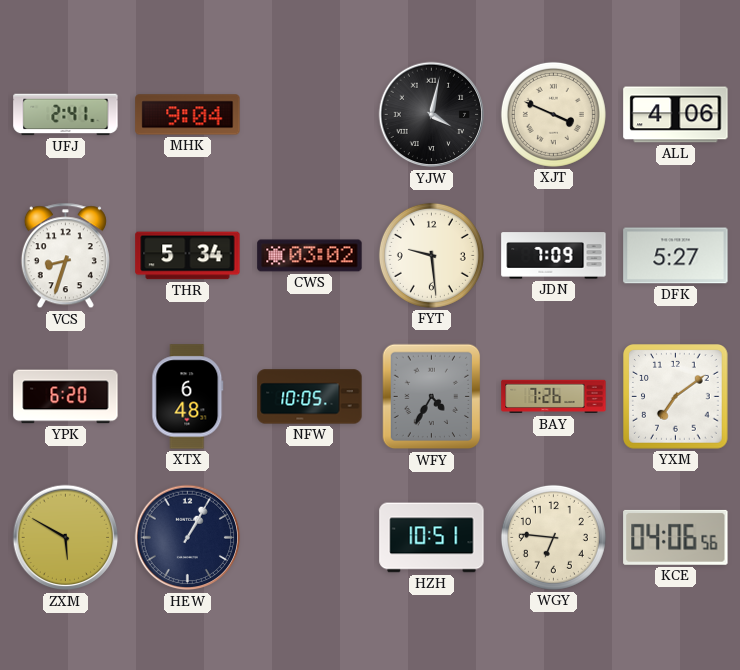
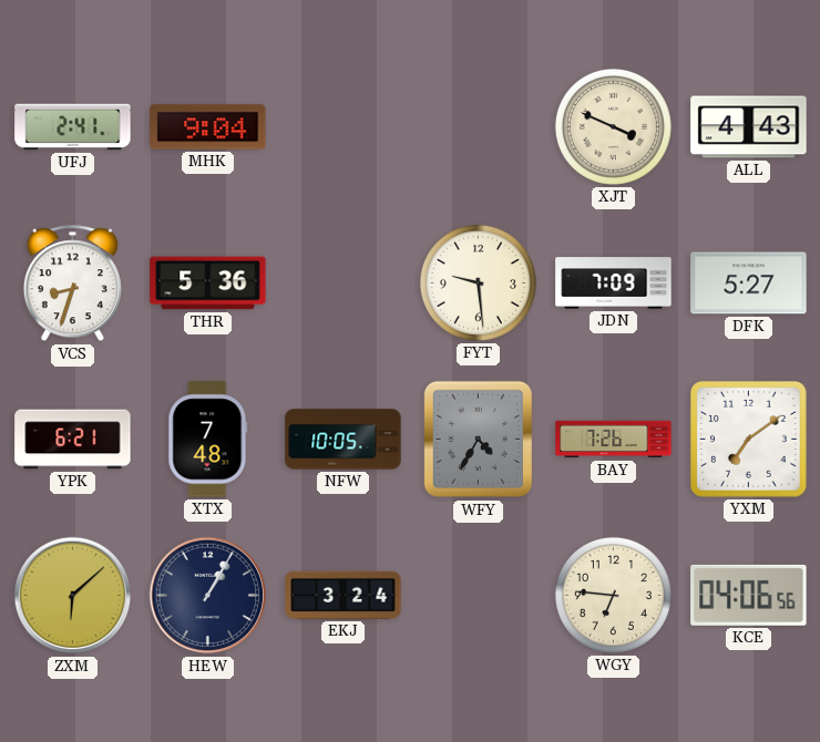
YJW: 4:02 -> none
ALL: 4:06 -> 4:43
THR: 5:34 -> 5:36
CWS: 03:02 -> none
YPK: 6:20 -> 6:21
XTX: 6:48 -> 7:48
ZXM: 5:50 -> 6:08
EKJ: none -> 3:24
HZH: 10:51 -> none
